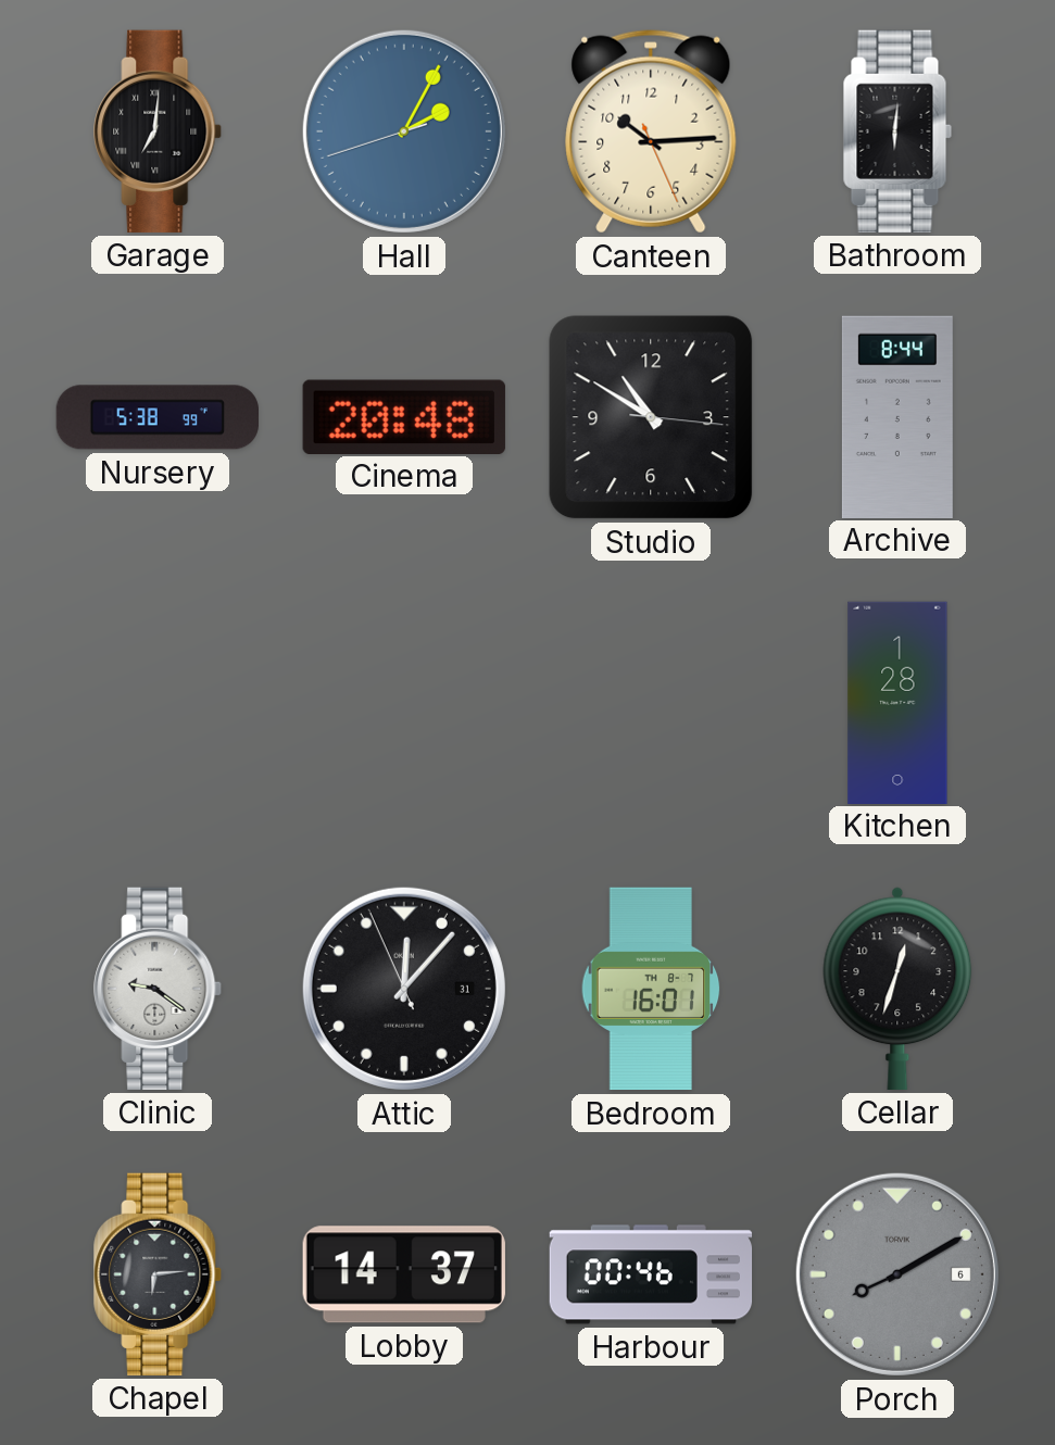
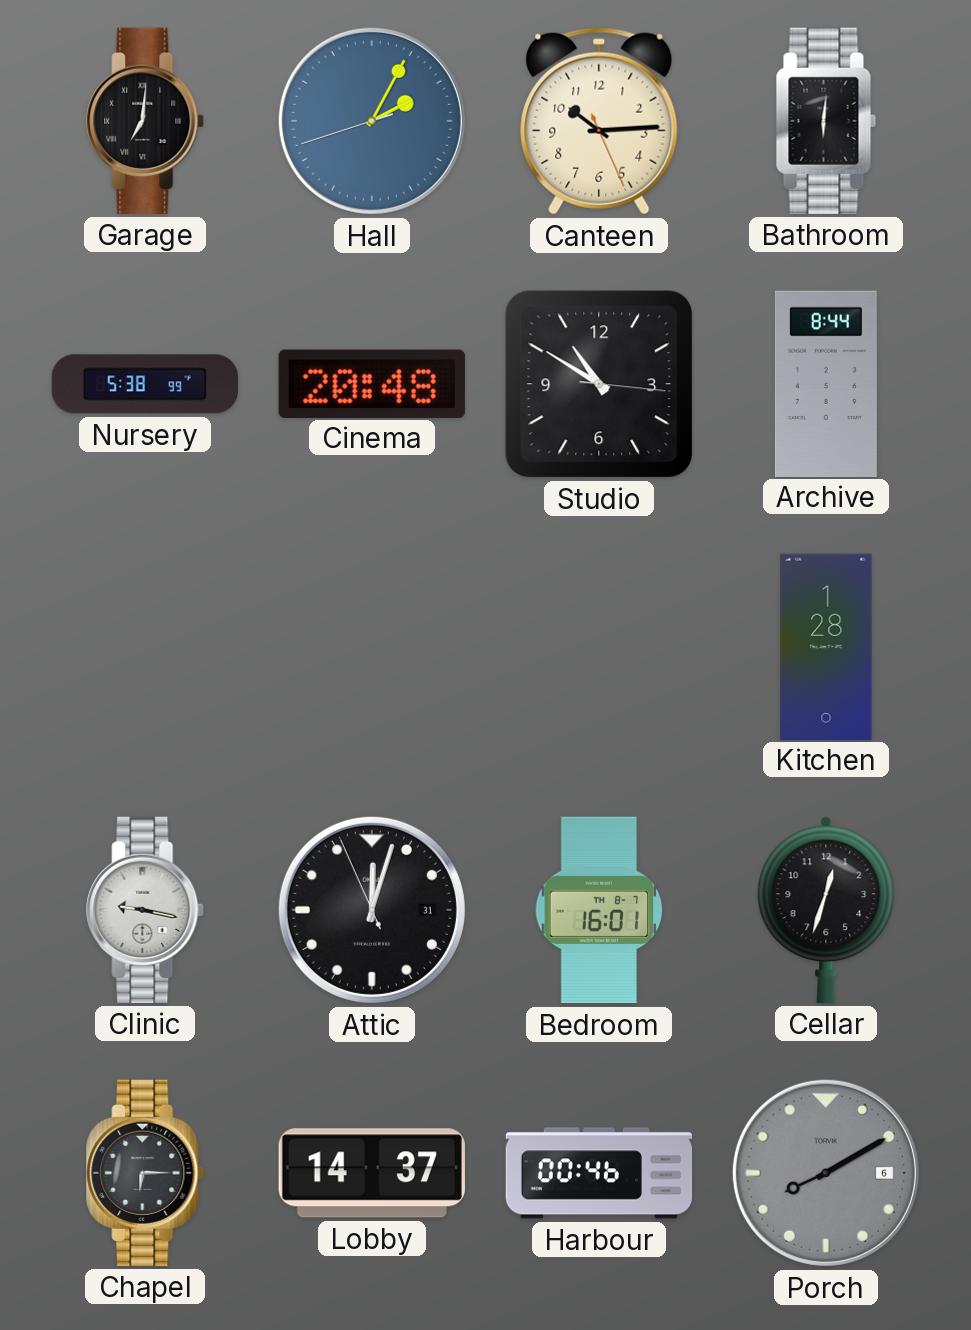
Clinic: 9:21 -> 9:17
Attic: 12:06 -> 12:02
Chapel: 6:14 -> 6:15
